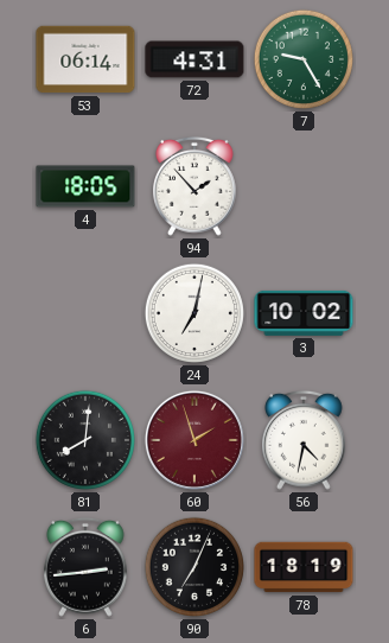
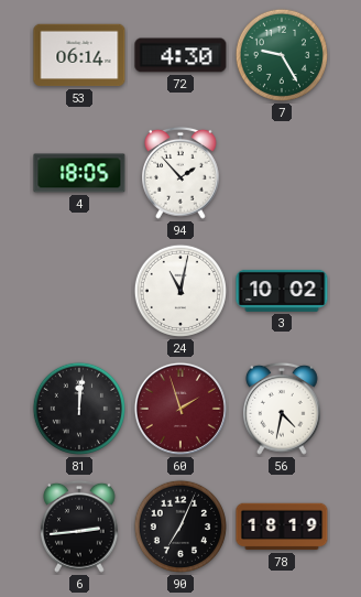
72: 4:31 -> 4:30
24: 7:02 -> 11:02
81: 8:01 -> 12:01
